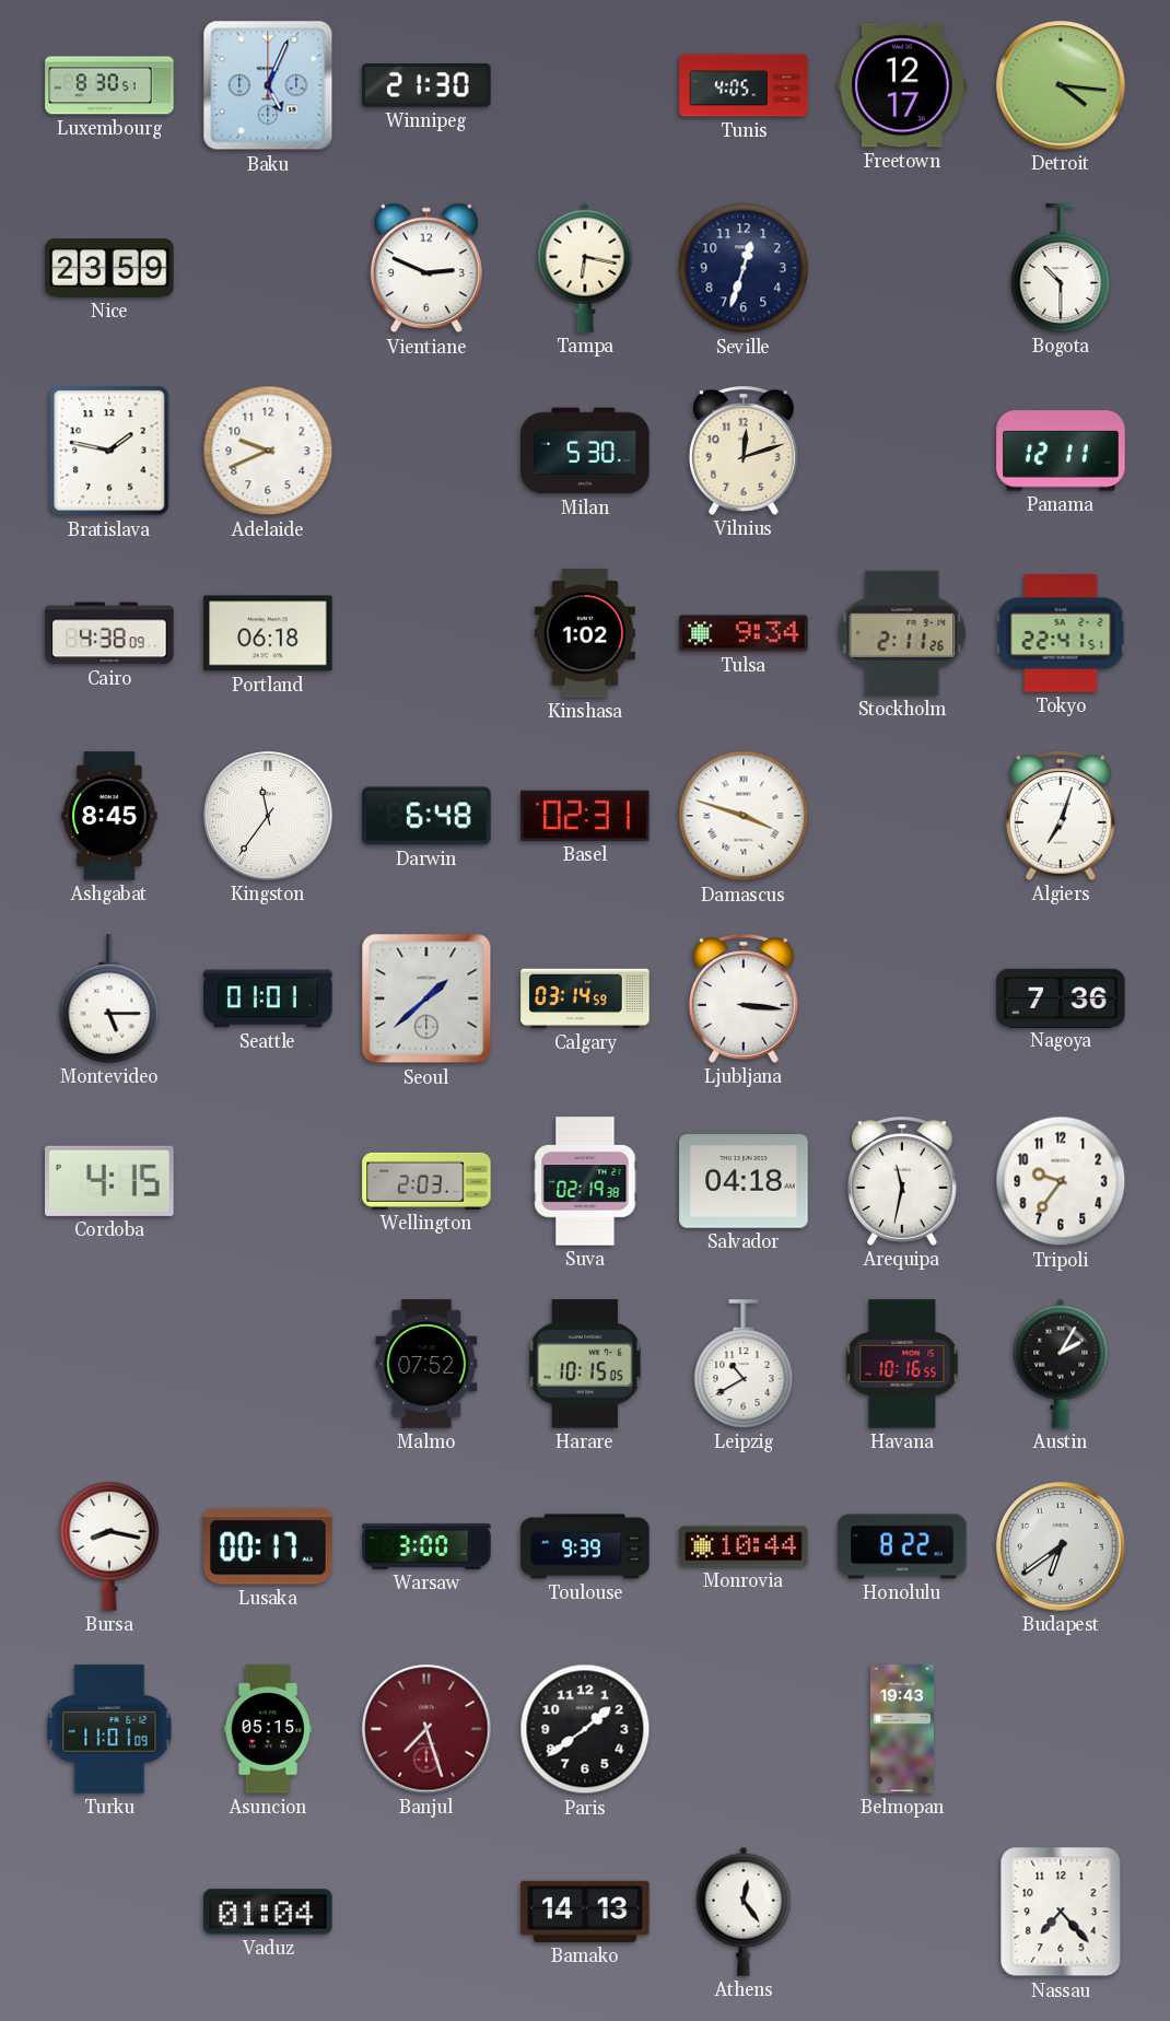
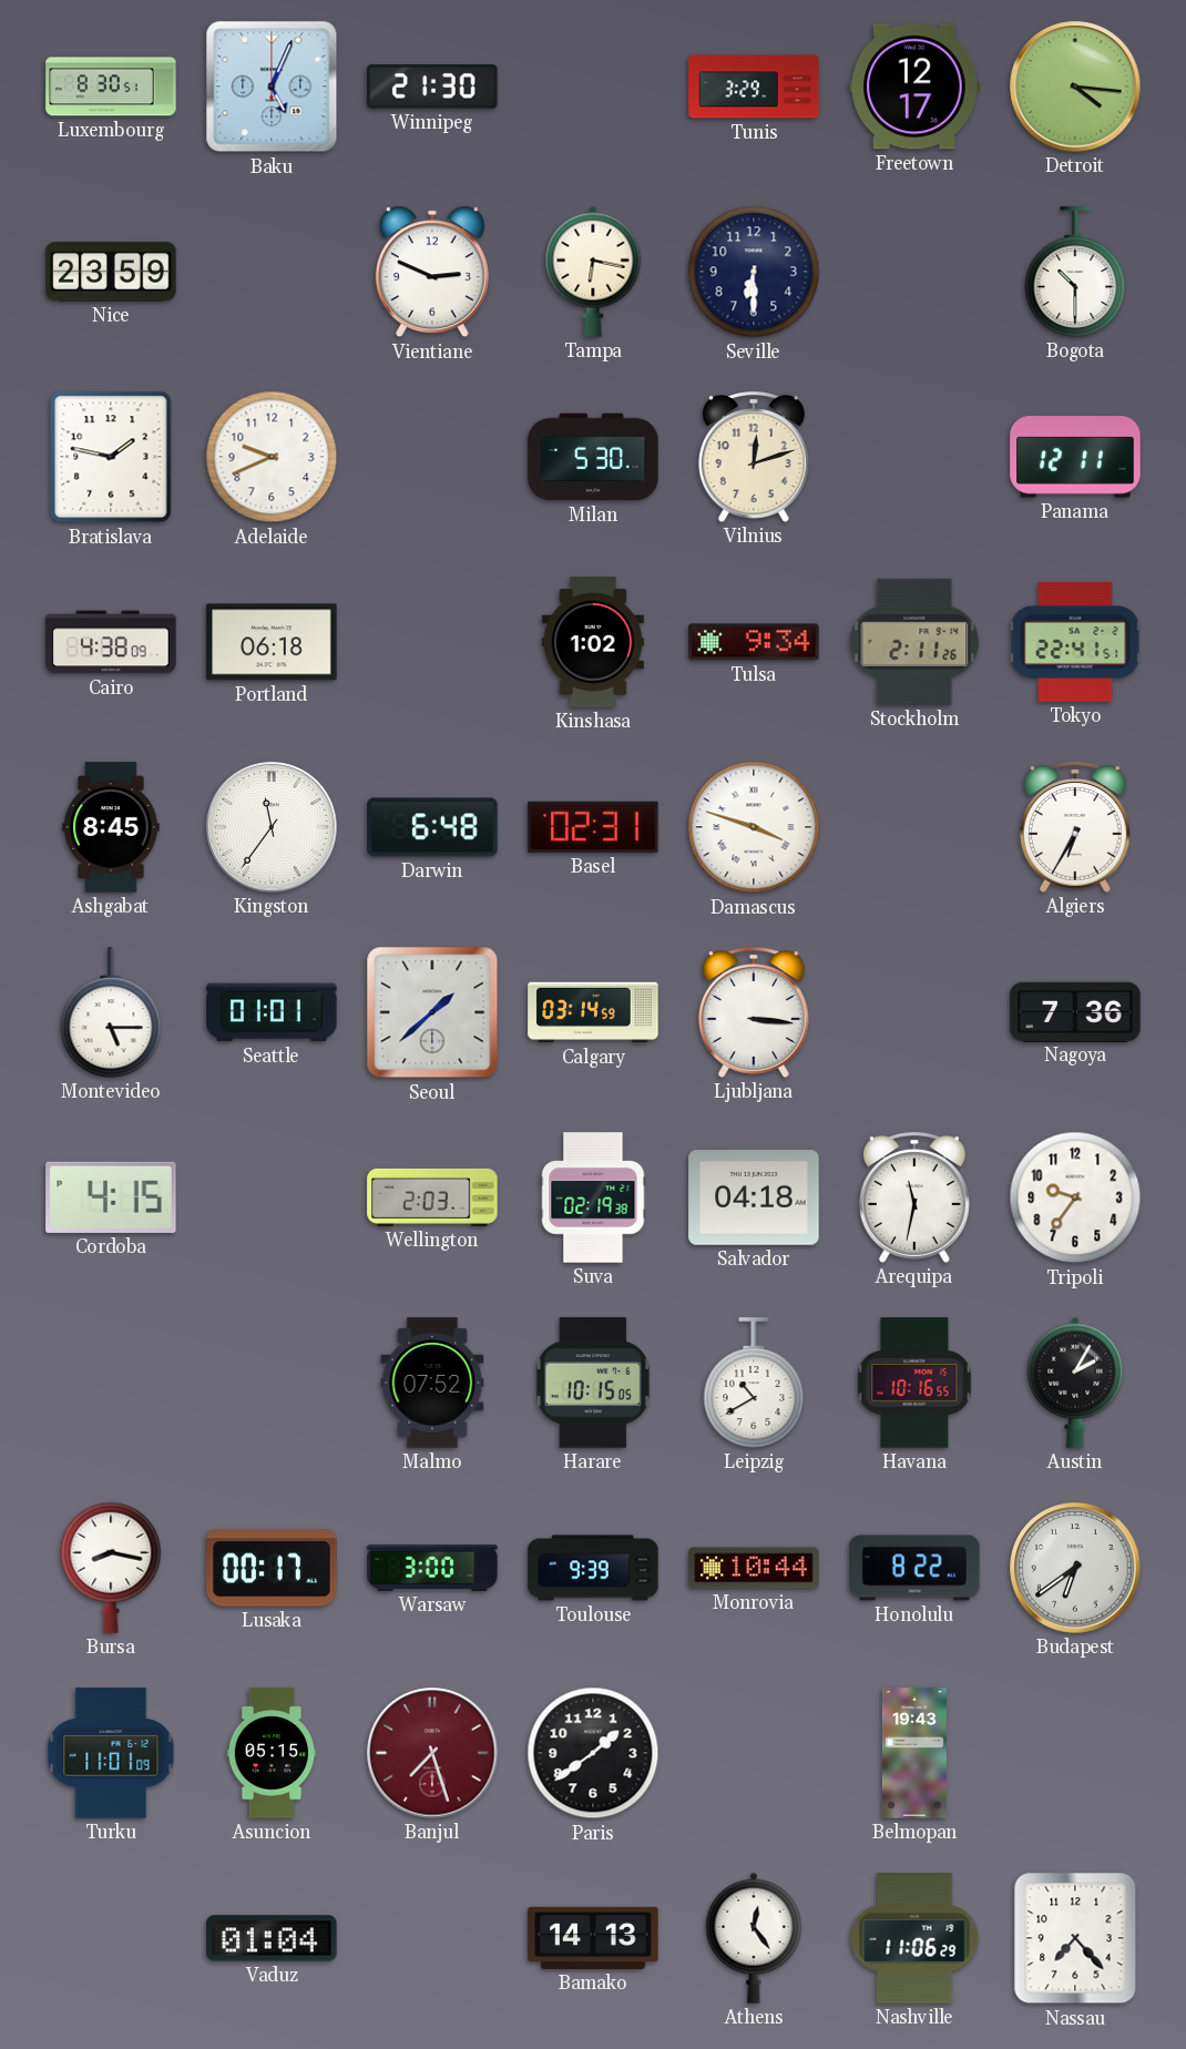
Tunis: 4:05 -> 3:29
Seville: 12:33 -> 6:30
Algiers: 7:03 -> 6:35
Nashville: none -> 11:06
